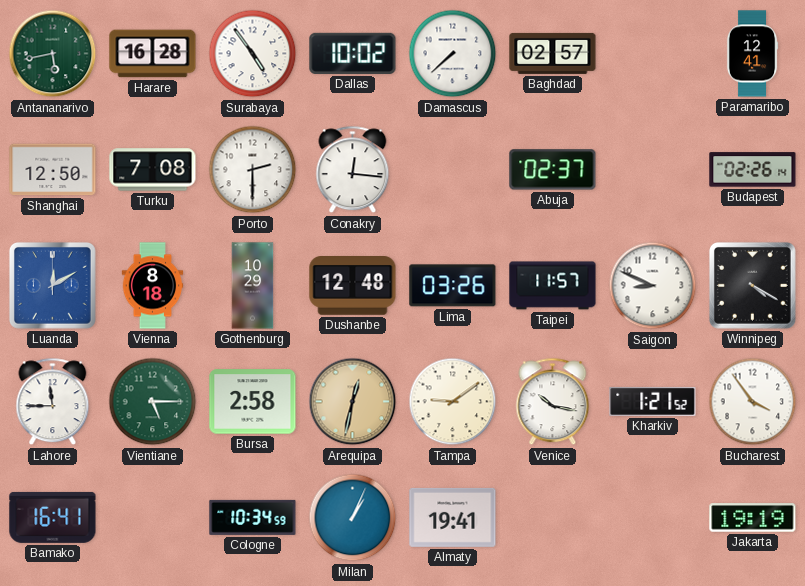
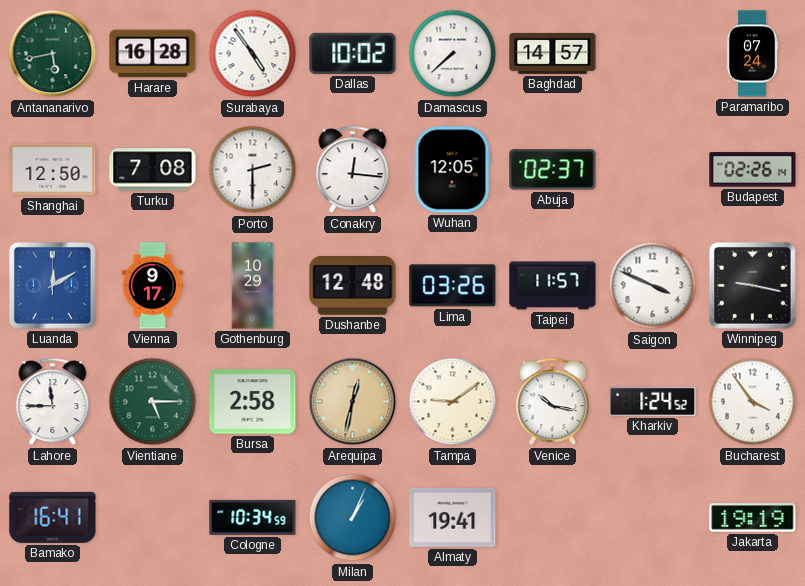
Baghdad: 02:57 -> 14:57
Paramaribo: 12:41 -> 07:24
Wuhan: none -> 12:05
Vienna: 8:18 -> 9:17
Saigon: 8:49 -> 3:49
Winnipeg: 4:20 -> 9:17
Kharkiv: 1:21 -> 1:24
